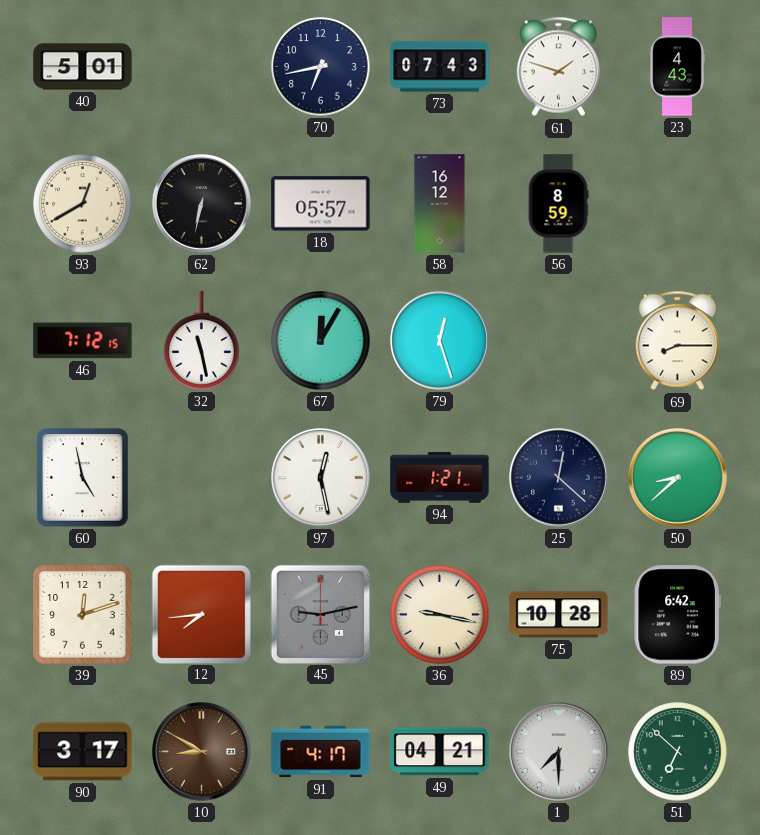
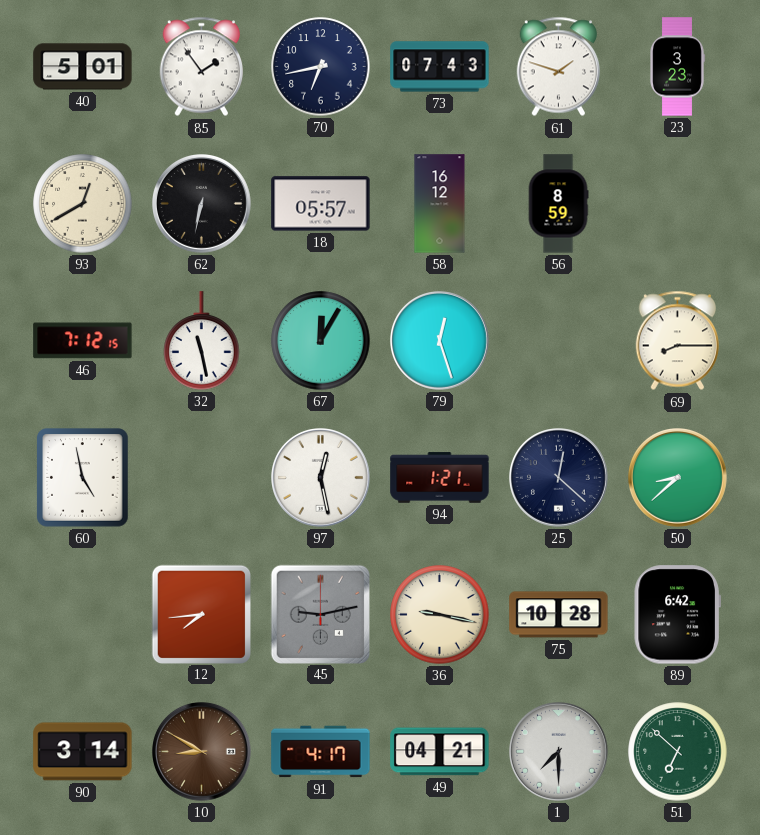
85: none -> 1:54
23: 4:43 -> 3:23
39: 12:12 -> none
90: 3:17 -> 3:14
